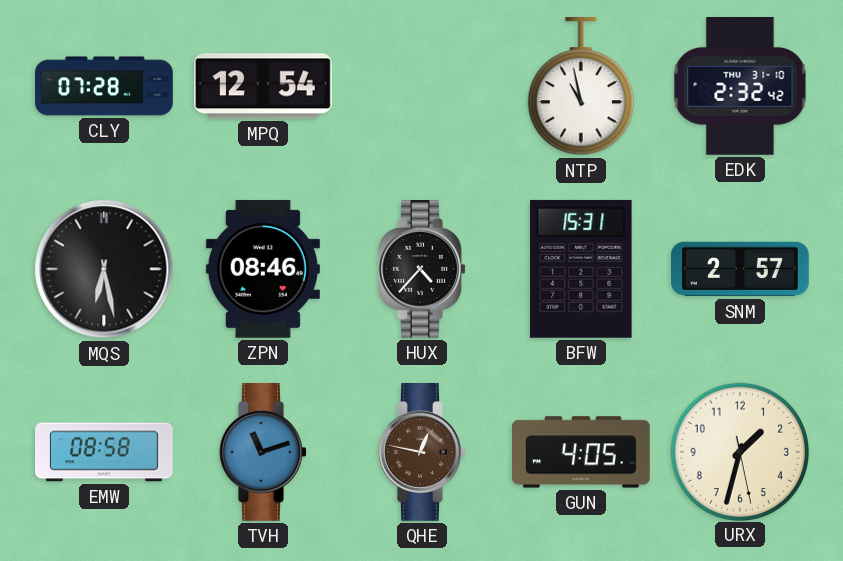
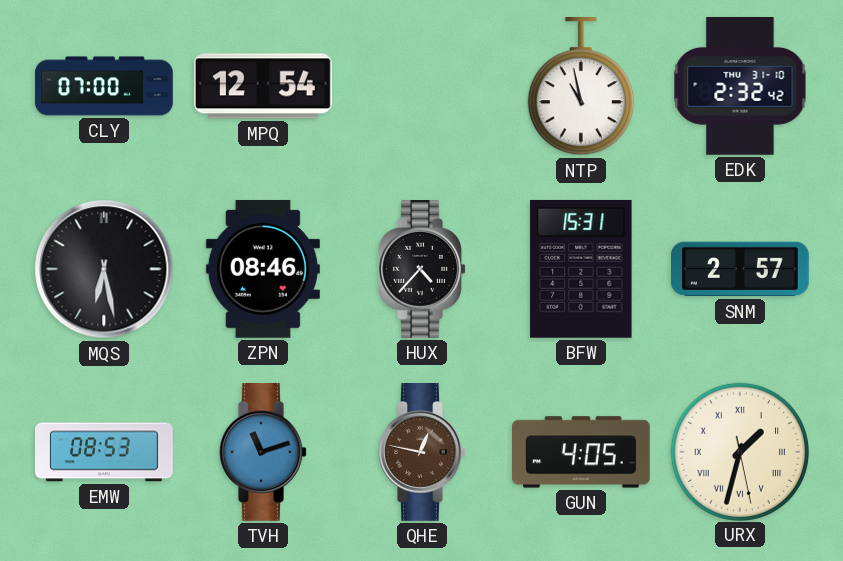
CLY: 07:28 -> 07:00
EMW: 08:58 -> 08:53
URX numerals: Arabic -> Roman
